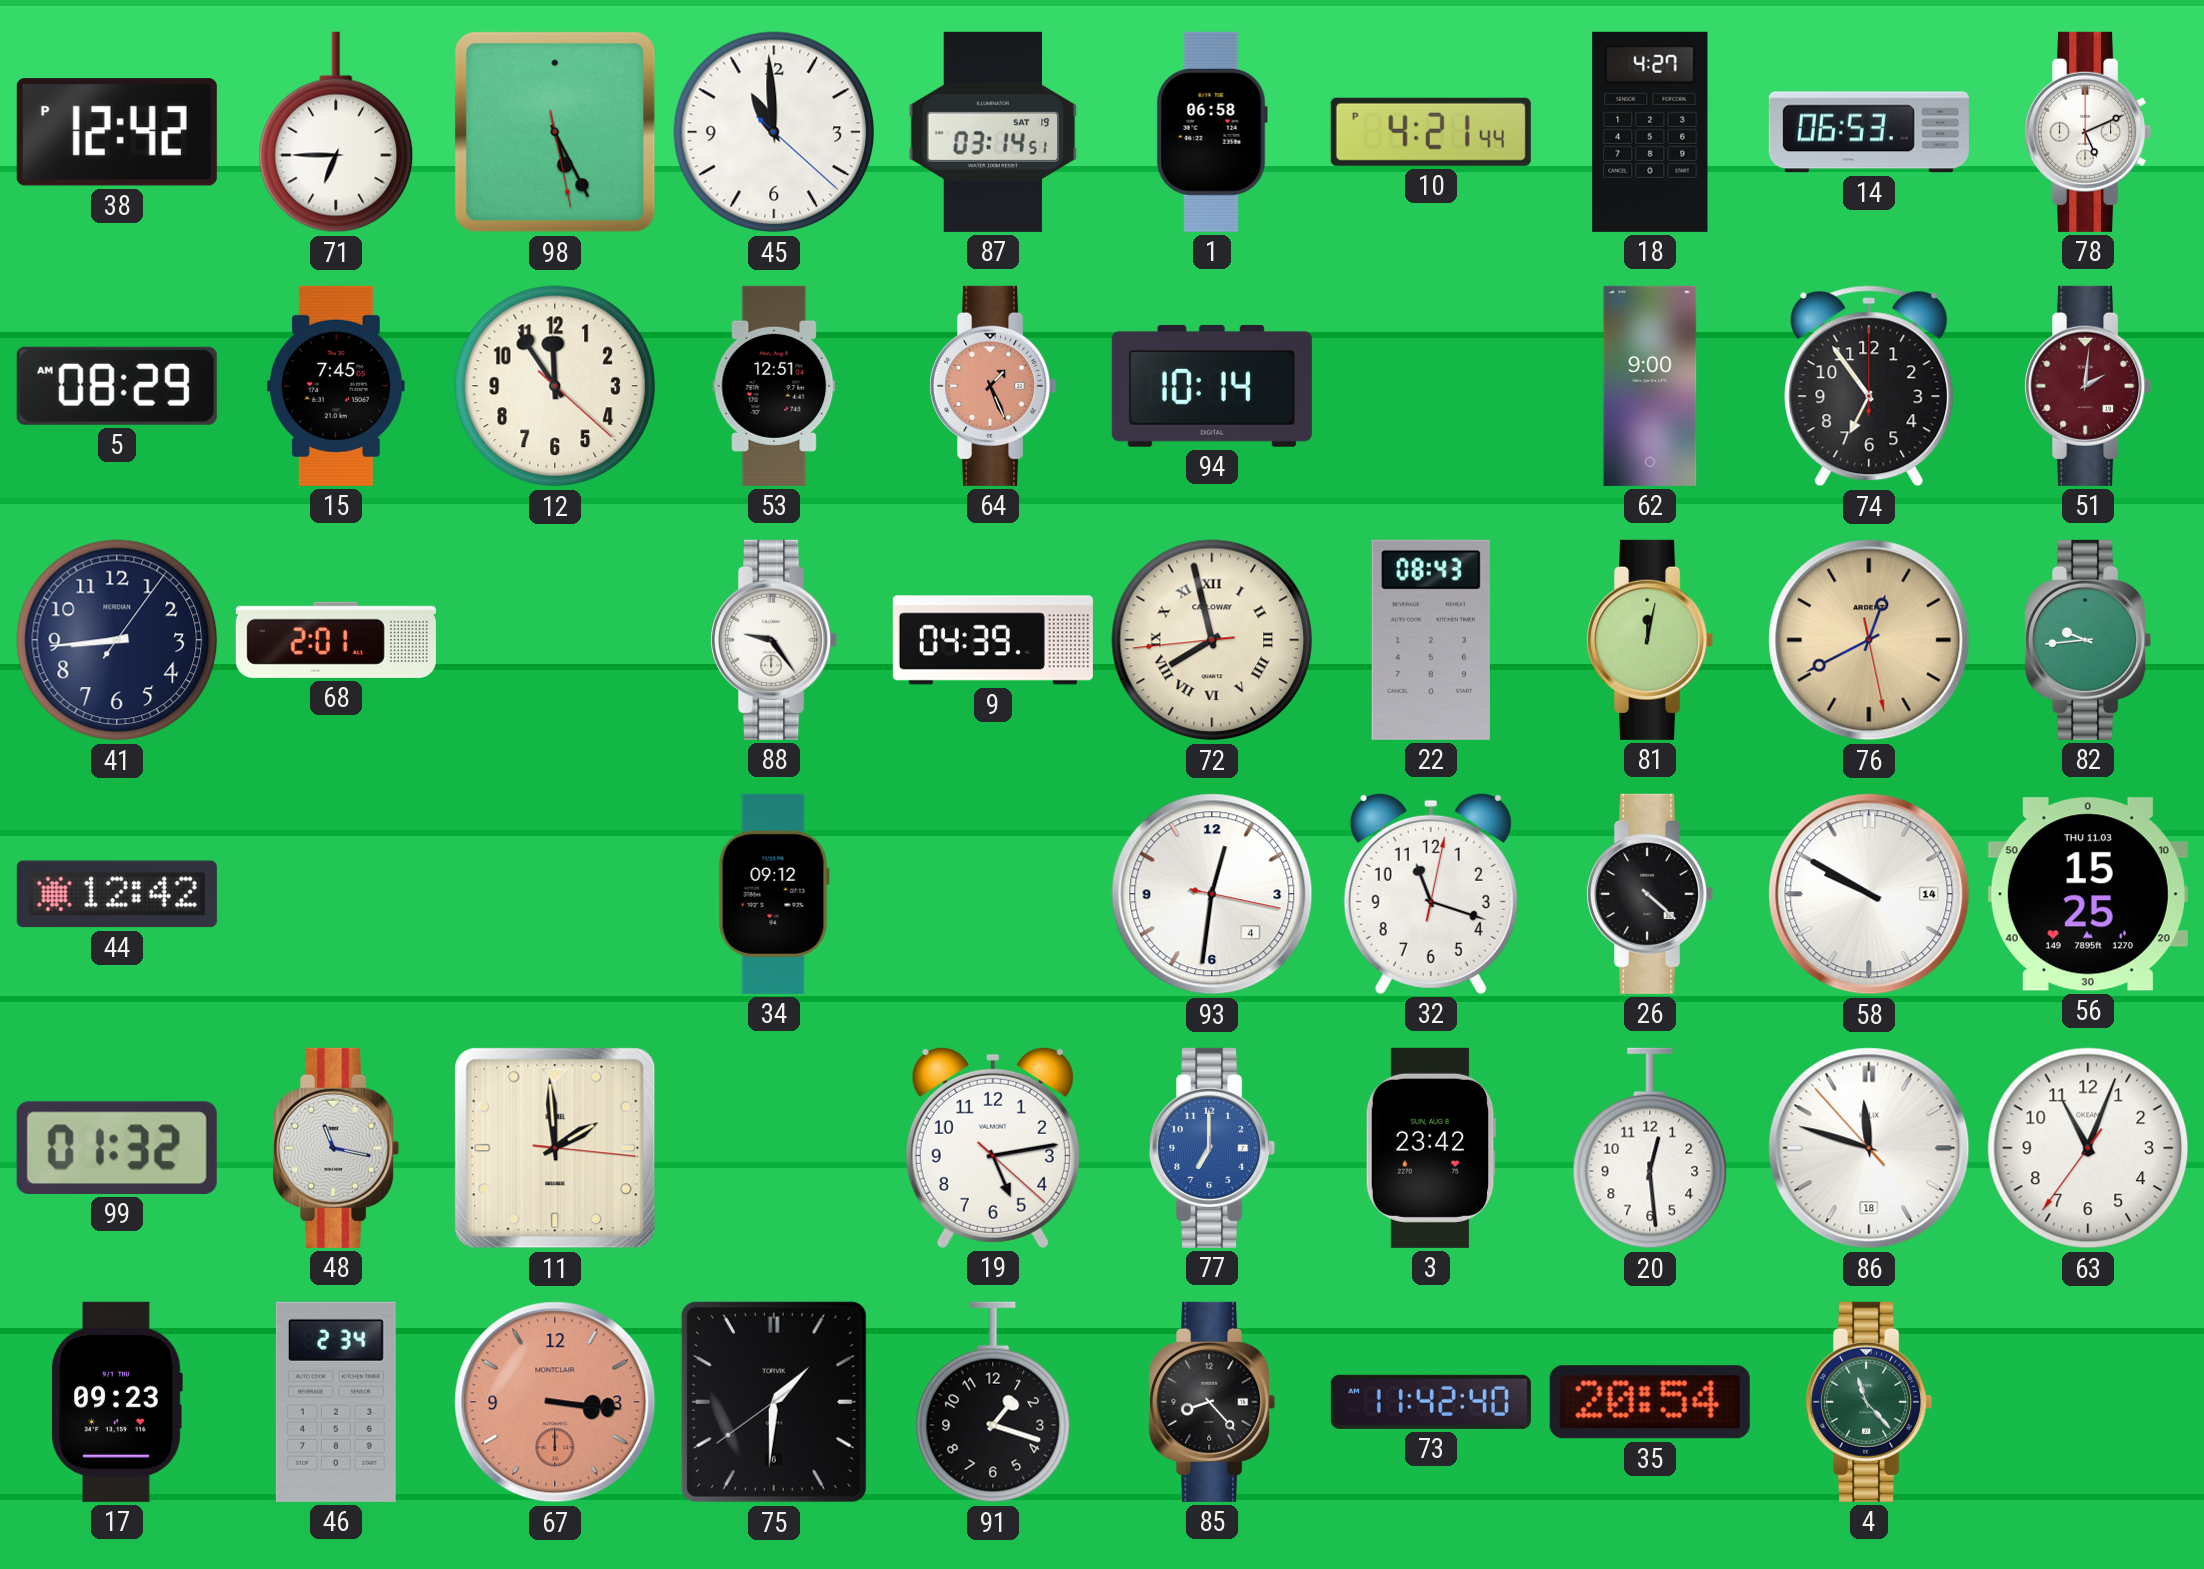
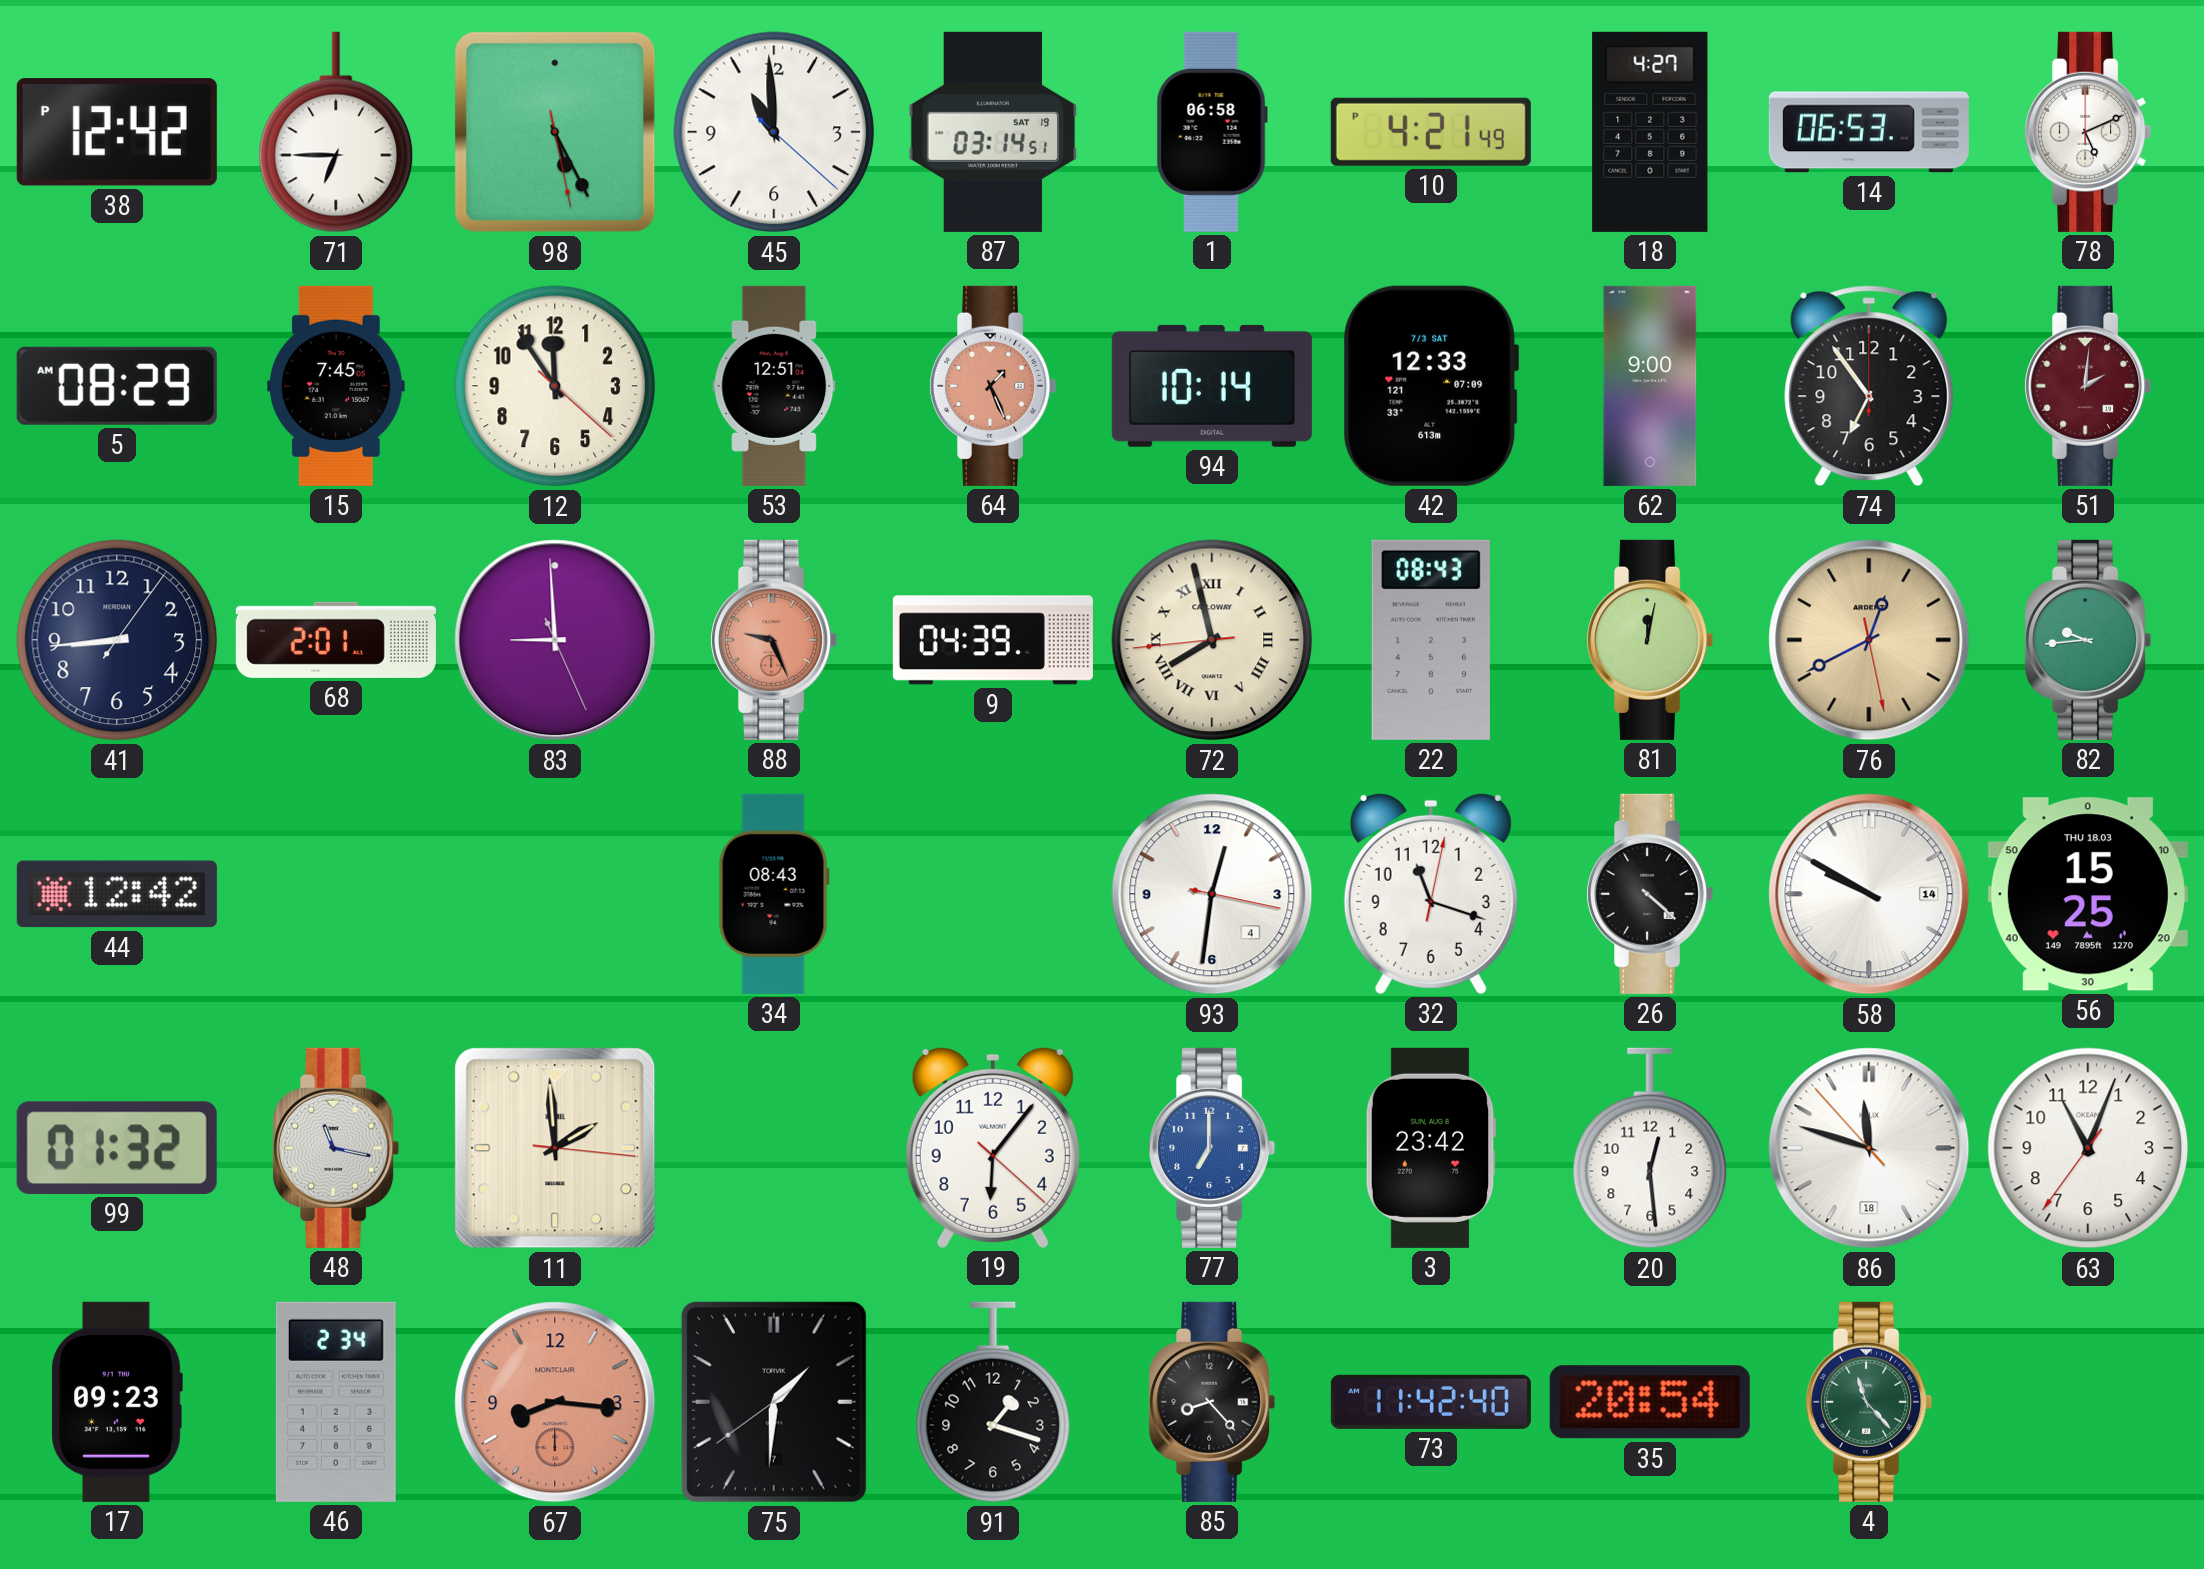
10: 4:21:44 PM -> 4:21:49 PM
42: none -> 12:33
83: none -> 8:59
88: 9:24 -> 9:26
88 dial: white -> salmon
34: 09:12 -> 08:43
56 date: THU 11.03 -> THU 18.03
19: 5:13 -> 6:06
67: 3:16 -> 8:16
75 date: 6 -> 7
